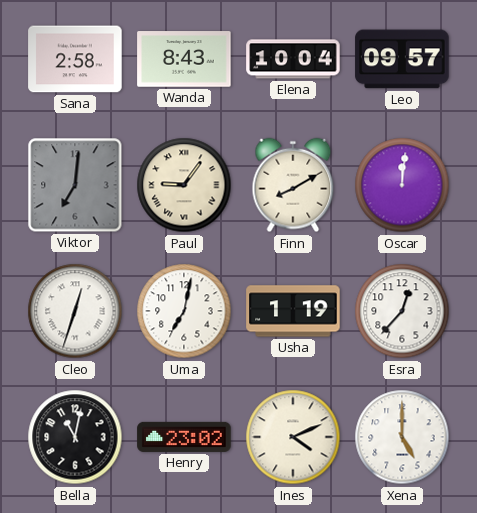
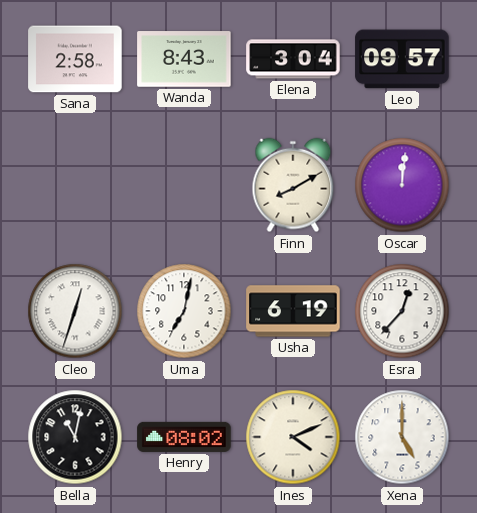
Elena: 10:04 -> 3:04
Viktor: 7:01 -> none
Paul: 9:06 -> none
Usha: 1:19 -> 6:19
Henry: 23:02 -> 08:02
